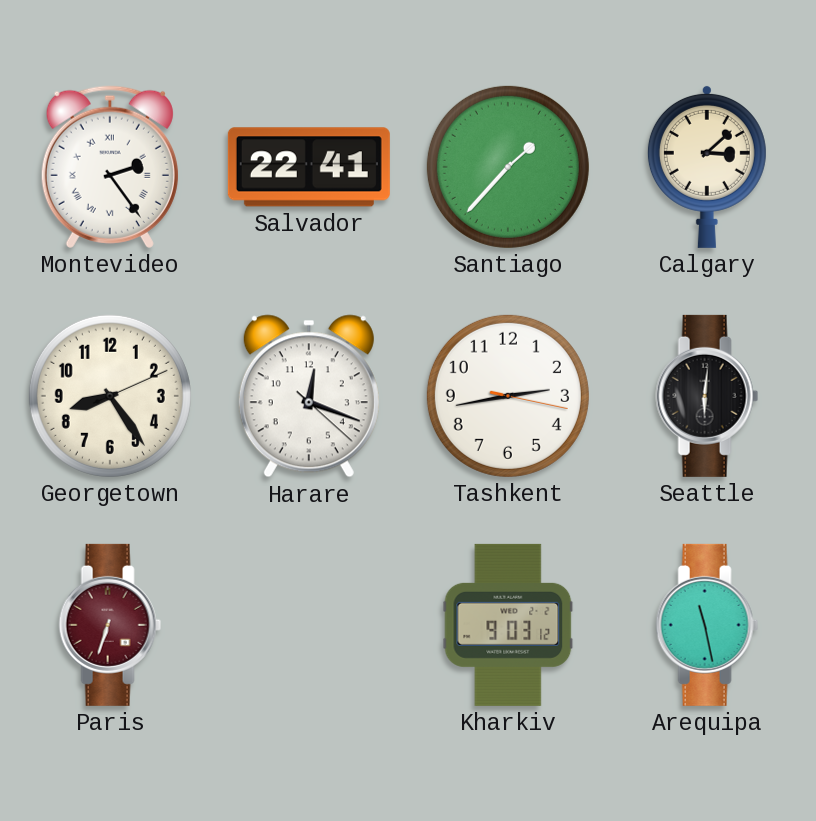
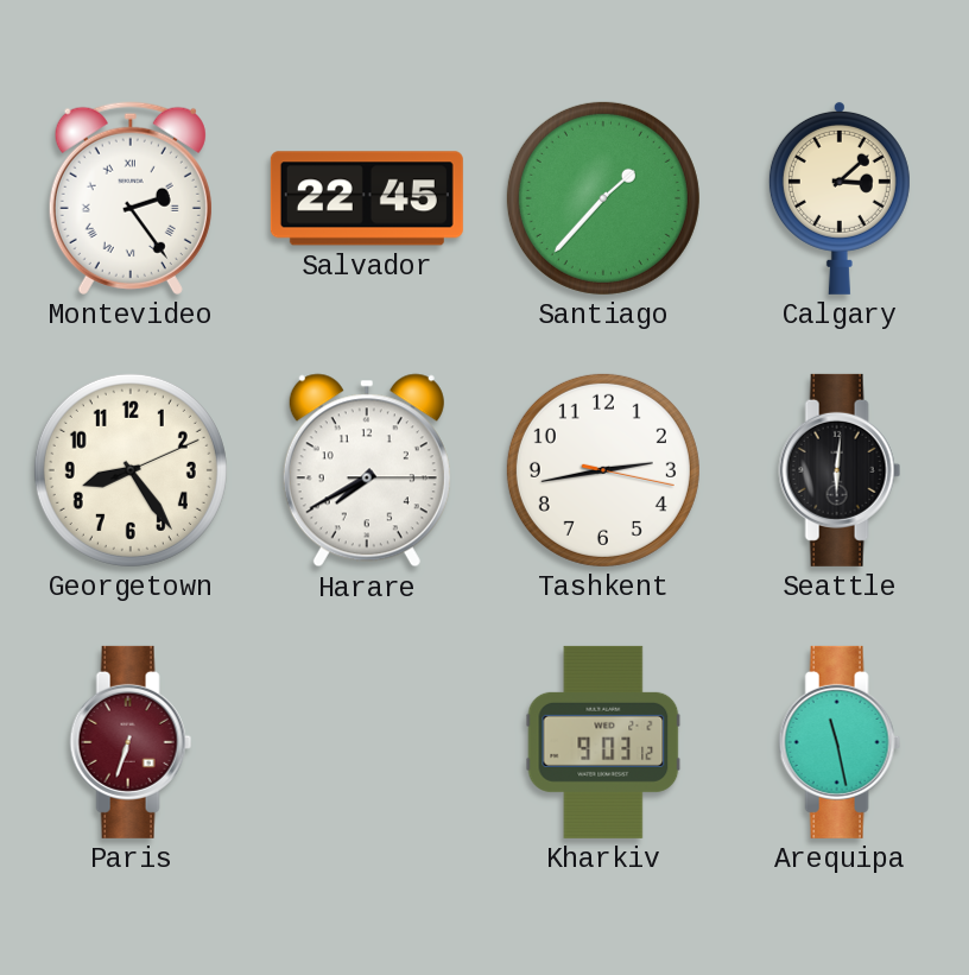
Salvador: 22:41 -> 22:45
Harare: 12:18 -> 7:40
